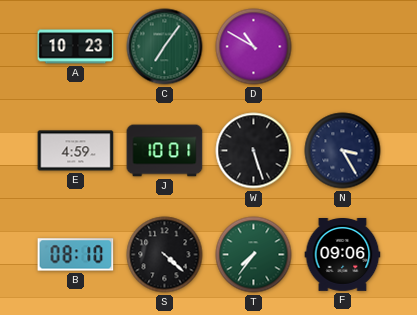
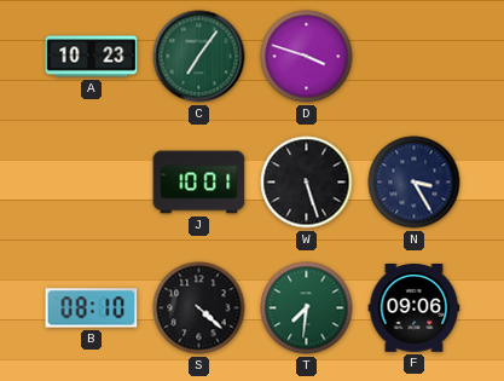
D: 10:50 -> 3:48
E: 4:59 -> none
T: 7:36 -> 7:31
